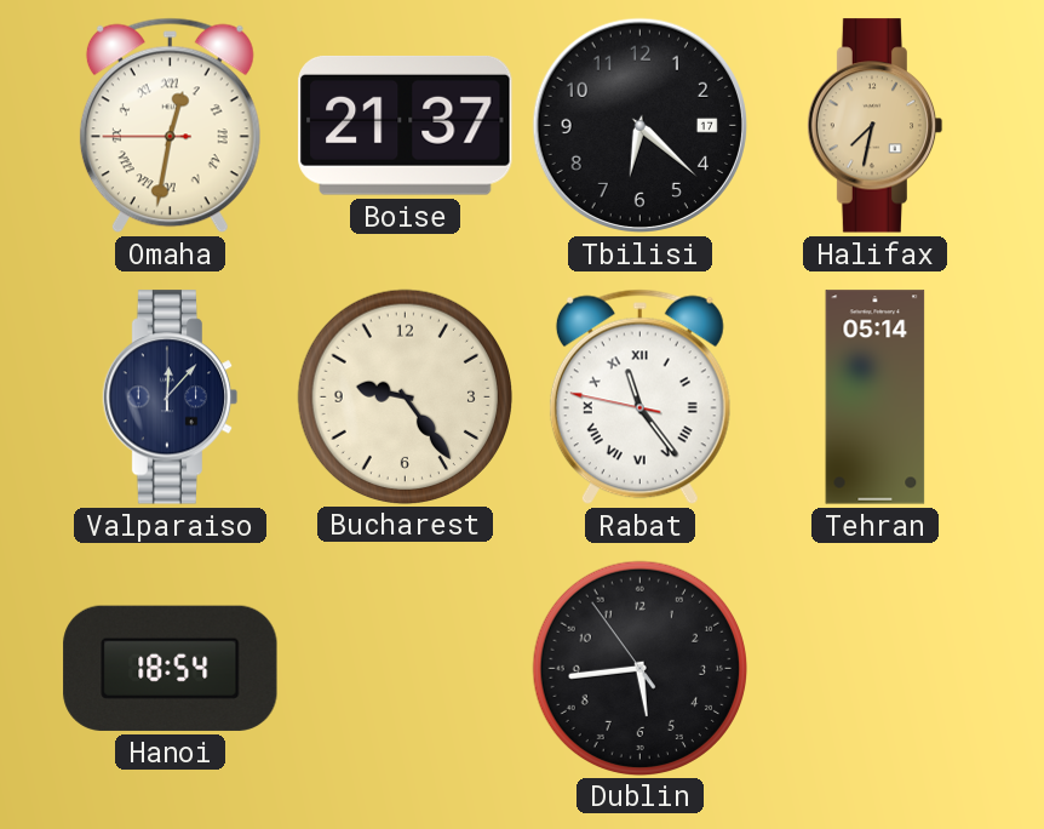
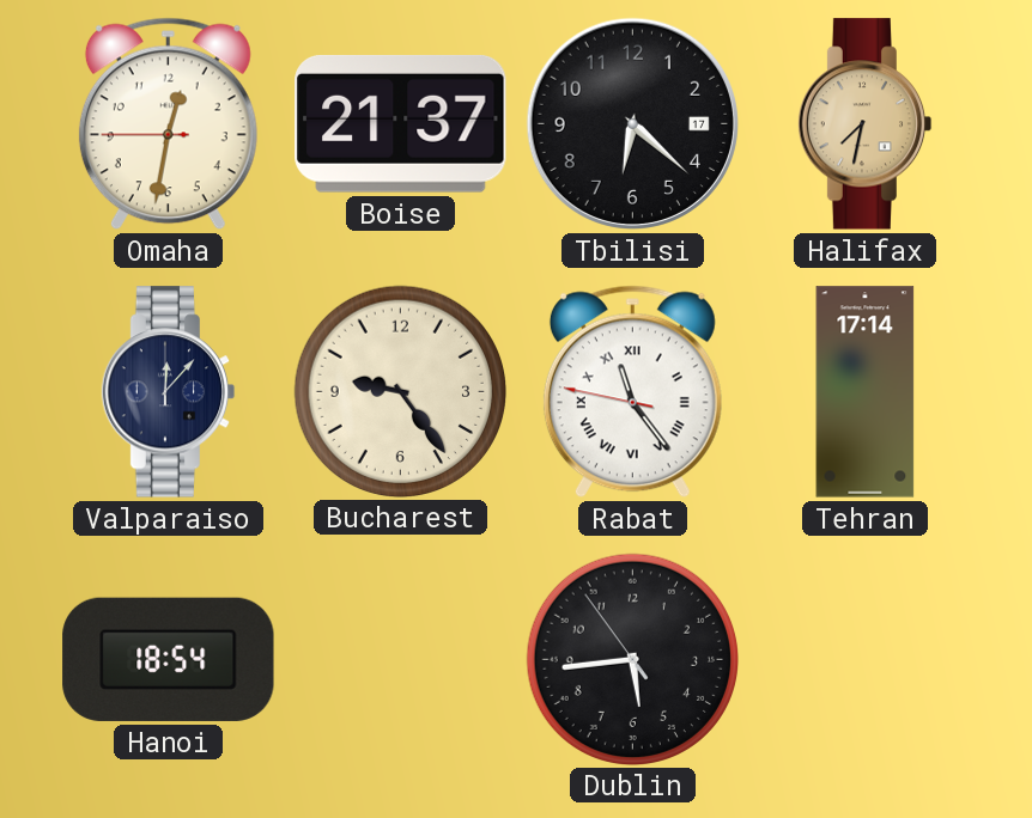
Omaha numerals: Roman -> Arabic
Tehran: 05:14 -> 17:14
